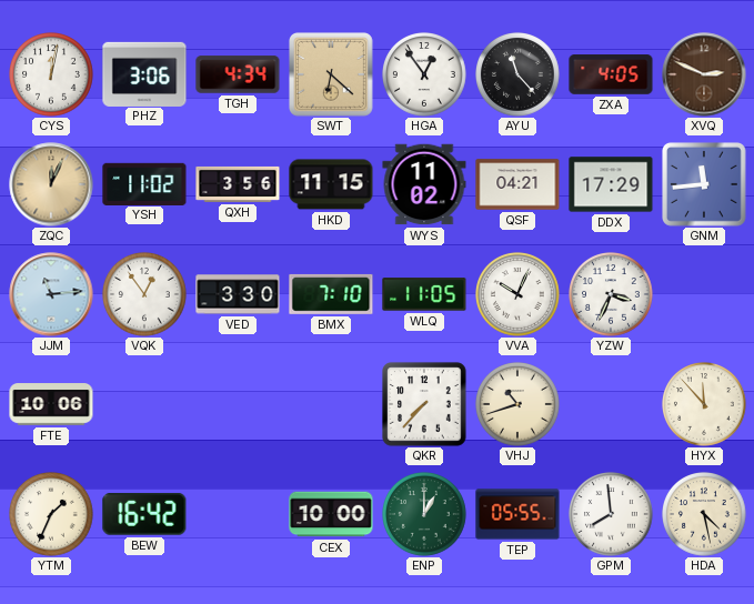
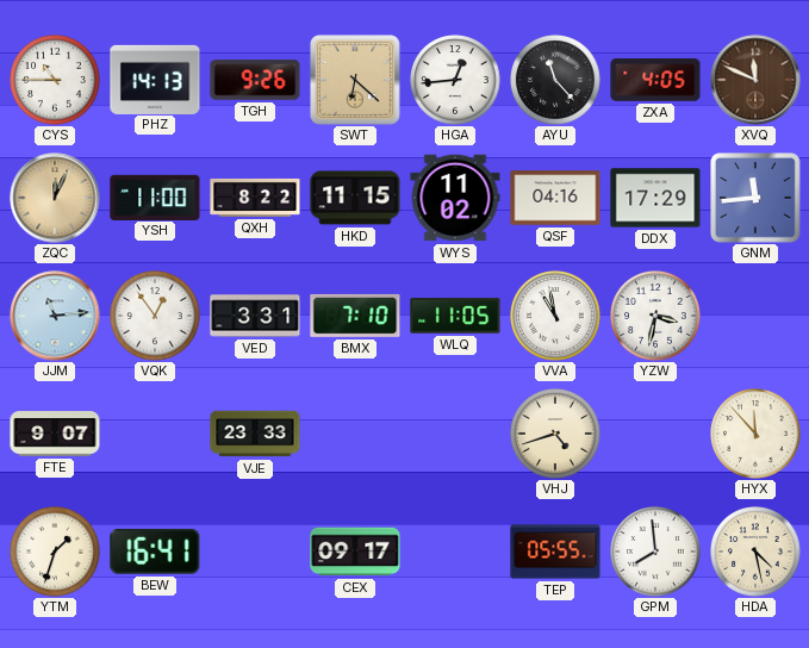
CYS: 12:02 -> 10:45
PHZ: 3:06 -> 14:13
TGH: 4:34 -> 9:26
HGA: 12:54 -> 12:44
XVQ: 2:49 -> 11:49
YSH: 11:02 -> 11:00
QXH: 3:56 -> 8:22
QSF: 04:21 -> 04:16
VED: 3:30 -> 3:31
VVA: 10:04 -> 10:58
YZW: 3:34 -> 3:32
FTE: 10:06 -> 9:07
VJE: none -> 23:33
QKR: 7:37 -> none
VHJ: 10:42 -> 4:42
YTM: 1:34 -> 1:33
BEW: 16:42 -> 16:41
CEX: 10:00 -> 09:17
ENP: 1:00 -> none
